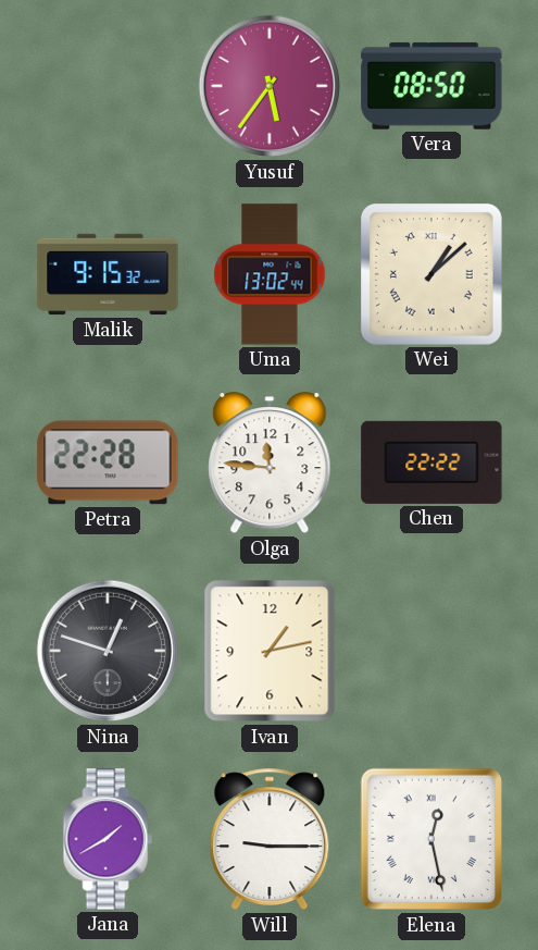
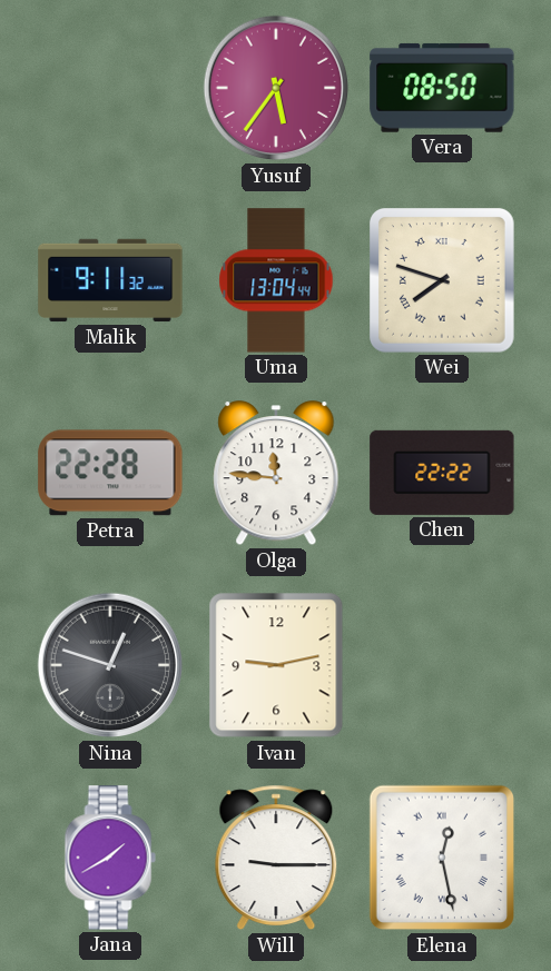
Malik: 9:15 -> 9:11
Uma: 13:02 -> 13:04
Wei: 1:08 -> 7:48
Ivan: 1:13 -> 9:13
